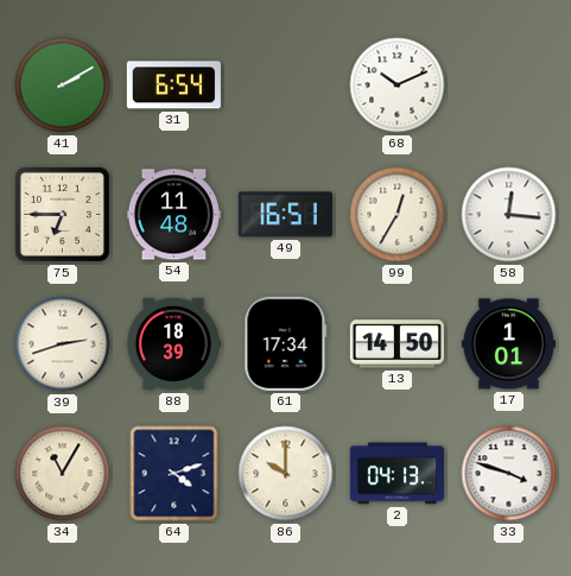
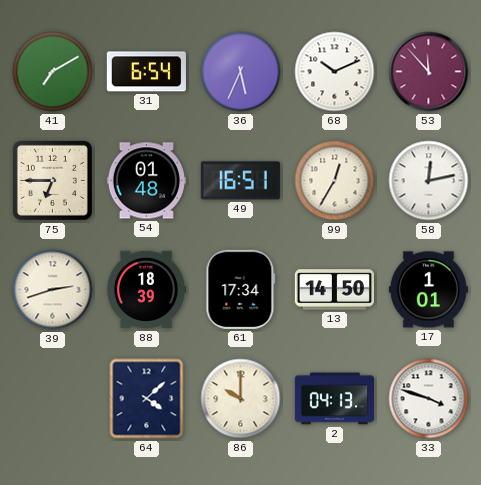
41: 2:10 -> 7:10
36: none -> 5:34
53: none -> 11:53
54: 11:48 -> 01:48
58: 12:16 -> 12:13
34: 11:05 -> none
64: 4:12 -> 4:08
